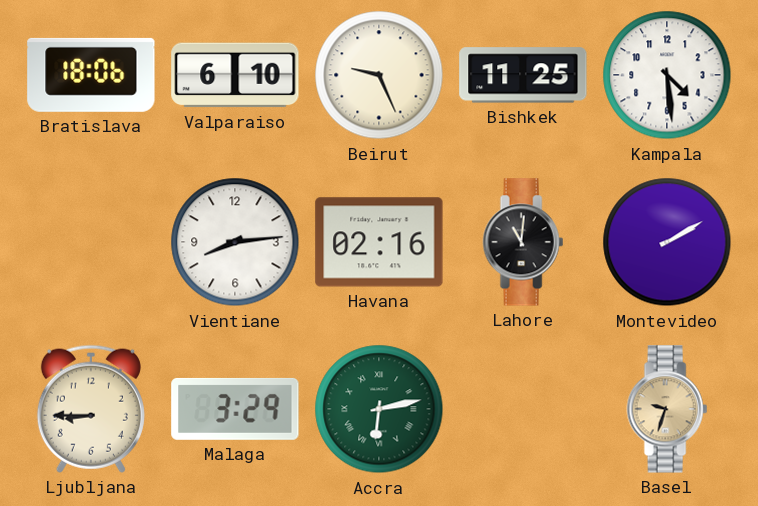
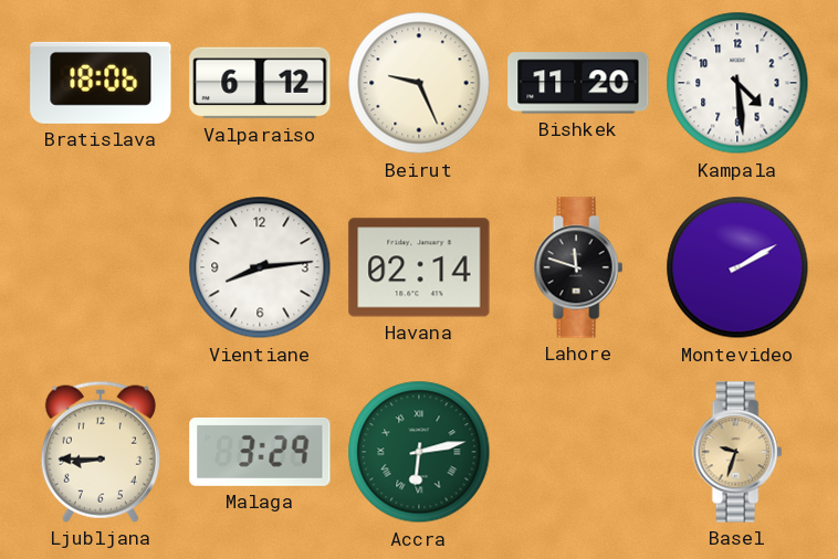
Valparaiso: 6:10 -> 6:12
Bishkek: 11:25 -> 11:20
Havana: 02:16 -> 02:14
Lahore: 11:01 -> 11:48
